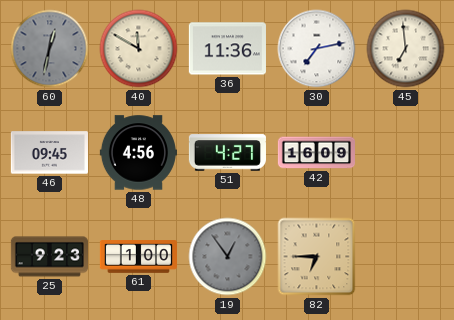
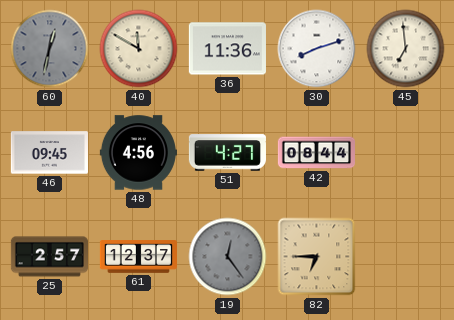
30: 7:13 -> 8:12
42: 16:09 -> 08:44
25: 9:23 -> 2:57
61: 1:00 -> 12:37
19: 12:54 -> 12:24
